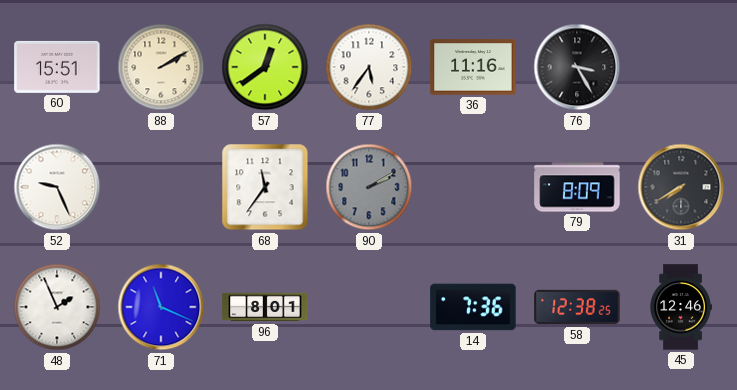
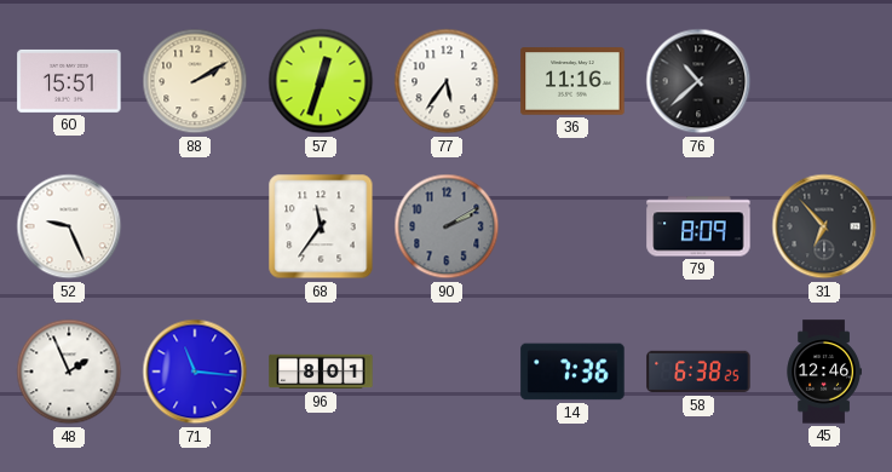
57: 12:39 -> 12:33
76: 3:25 -> 10:38
31: 7:40 -> 6:53
71: 11:19 -> 11:16
58: 12:38 -> 6:38
